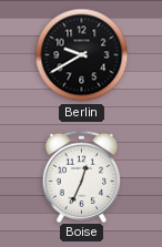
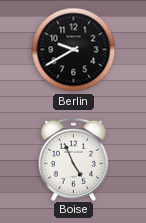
Boise: 12:34 -> 4:56
